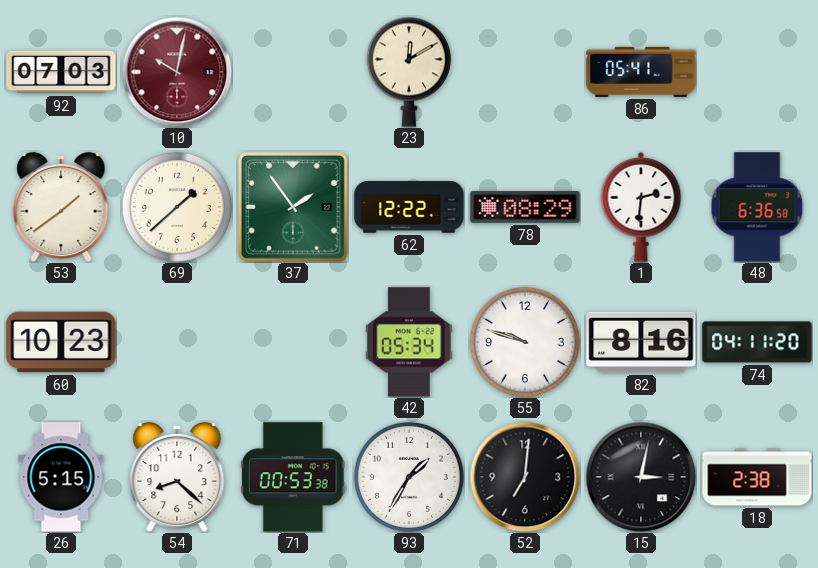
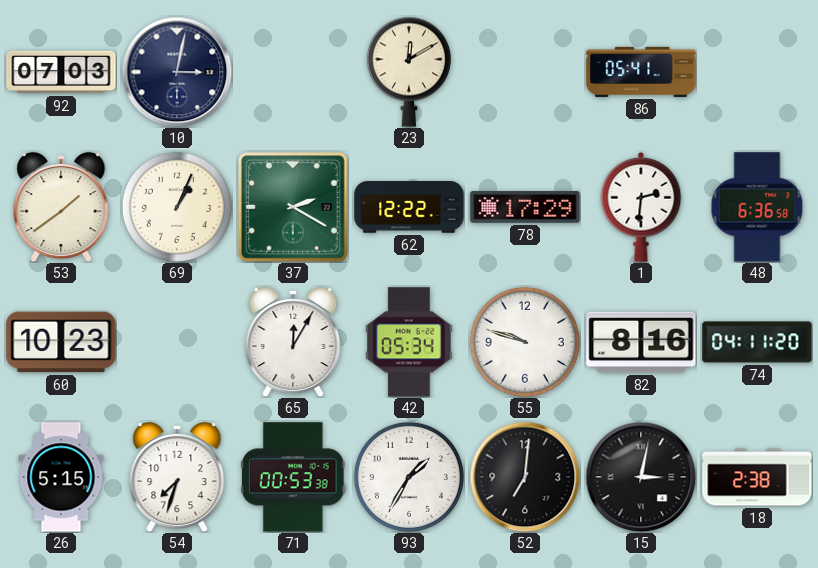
10: 10:02 -> 3:02
10 dial: burgundy -> navy
69: 1:38 -> 1:04
37: 1:54 -> 2:20
78: 08:29 -> 17:29
65: none -> 12:05
54: 8:22 -> 7:33
